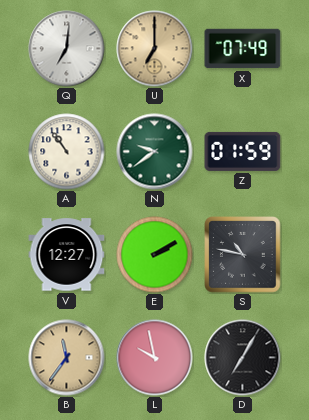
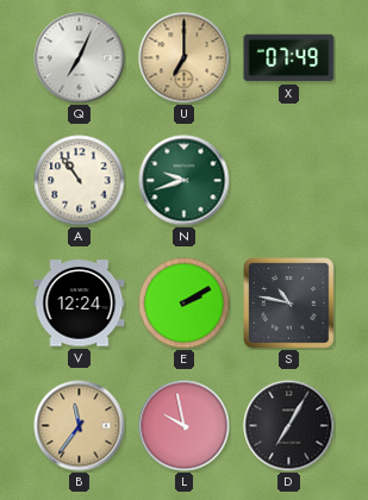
Q: 7:01 -> 7:04
N: 9:39 -> 9:42
Z: 01:59 -> none
V: 12:27 -> 12:24
